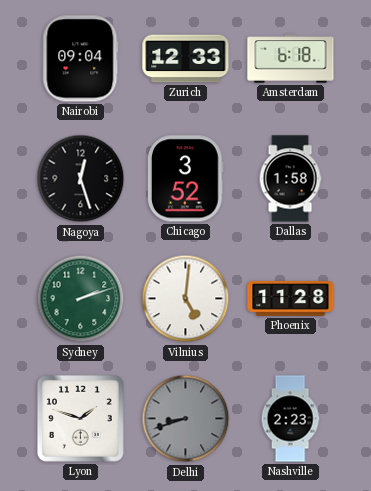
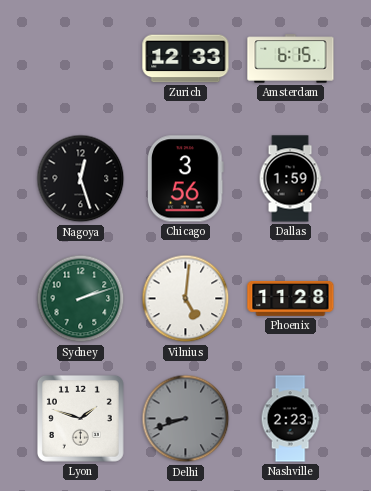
Nairobi: 09:04 -> none
Amsterdam: 6:18 -> 6:15
Chicago: 3:52 -> 3:56
Dallas: 1:58 -> 1:59
